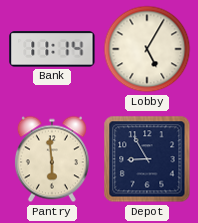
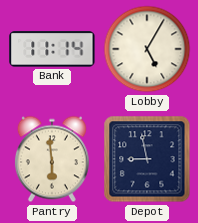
Depot: 8:55 -> 8:58
